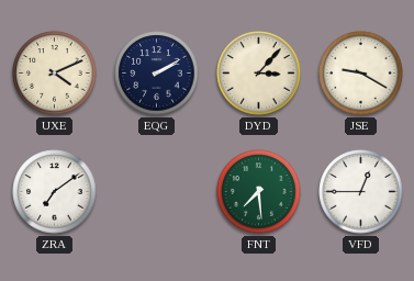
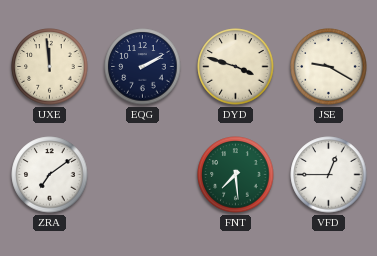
UXE: 4:11 -> 11:59
DYD: 3:07 -> 3:48
